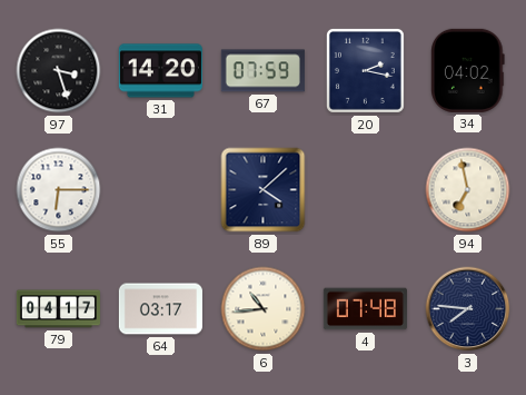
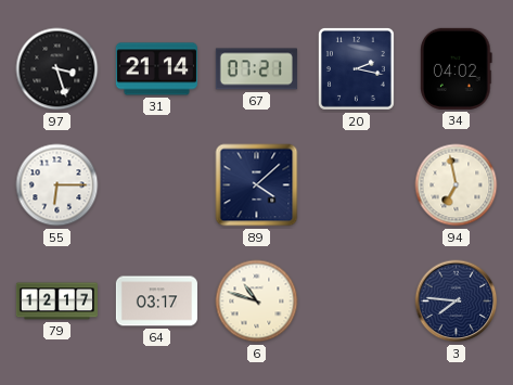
31: 14:20 -> 21:14
67: 07:59 -> 07:21
79: 04:17 -> 12:17
6: 10:44 -> 10:48
4: 07:48 -> none
